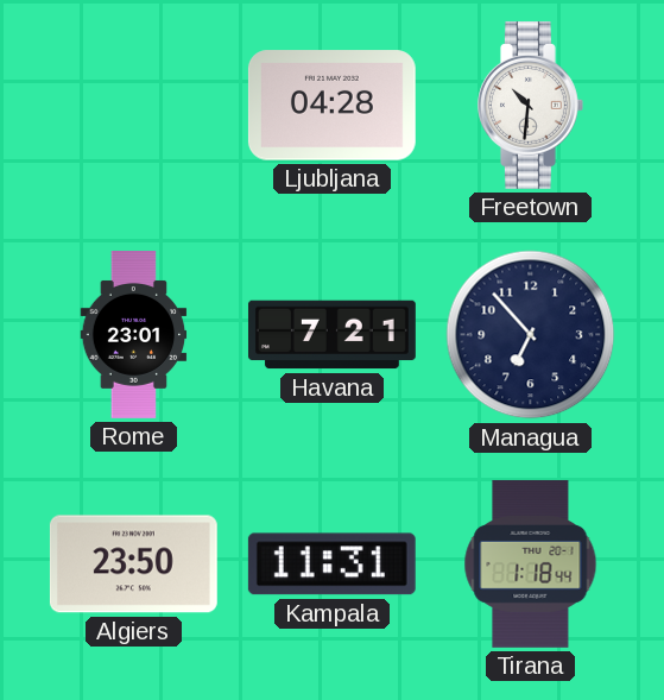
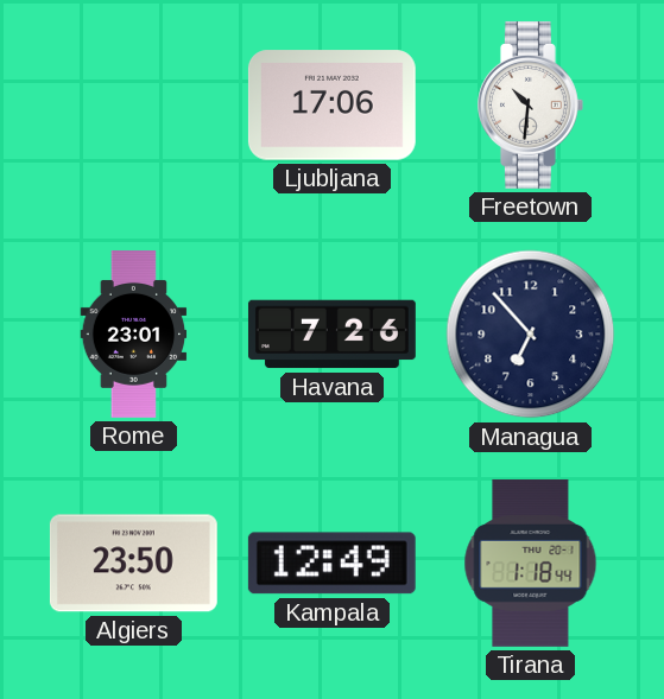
Ljubljana: 04:28 -> 17:06
Havana: 7:21 -> 7:26
Kampala: 11:31 -> 12:49
